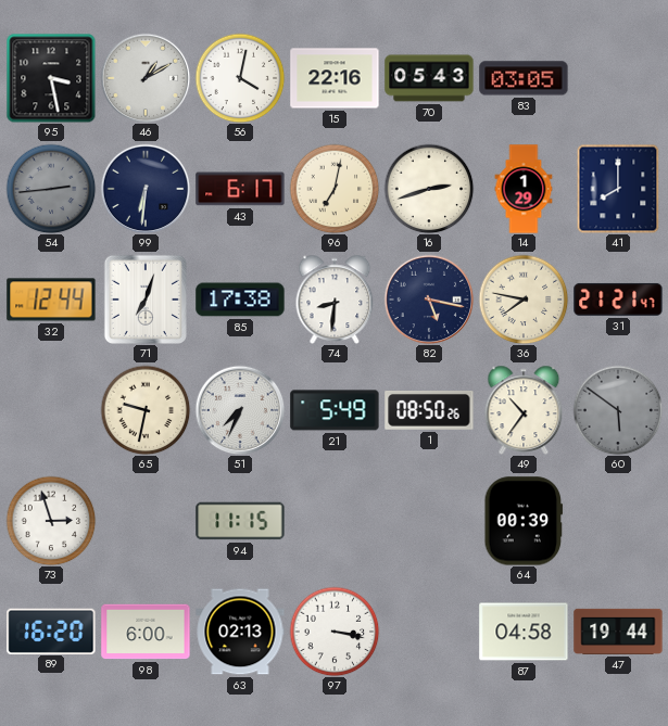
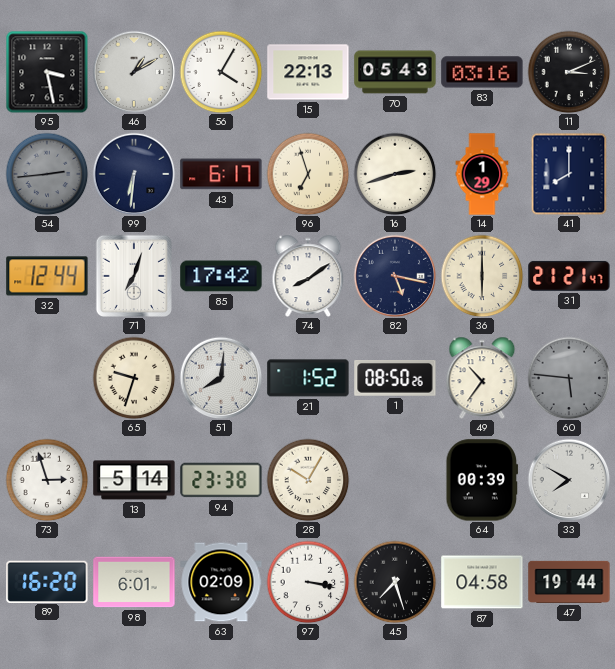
56: 4:02 -> 4:05
15: 22:16 -> 22:13
83: 03:05 -> 03:16
11: none -> 3:11
96: 7:02 -> 6:57
85: 17:38 -> 17:42
74: 8:31 -> 8:09
36: 7:47 -> 6:00
65: 9:32 -> 9:33
51: 7:34 -> 8:01
21: 5:49 -> 1:52
60: 5:51 -> 5:46
13: none -> 5:14
94: 11:15 -> 23:38
28: none -> 10:05
33: none -> 7:50
98: 6:00 -> 6:01
63: 02:13 -> 02:09
45: none -> 7:27
